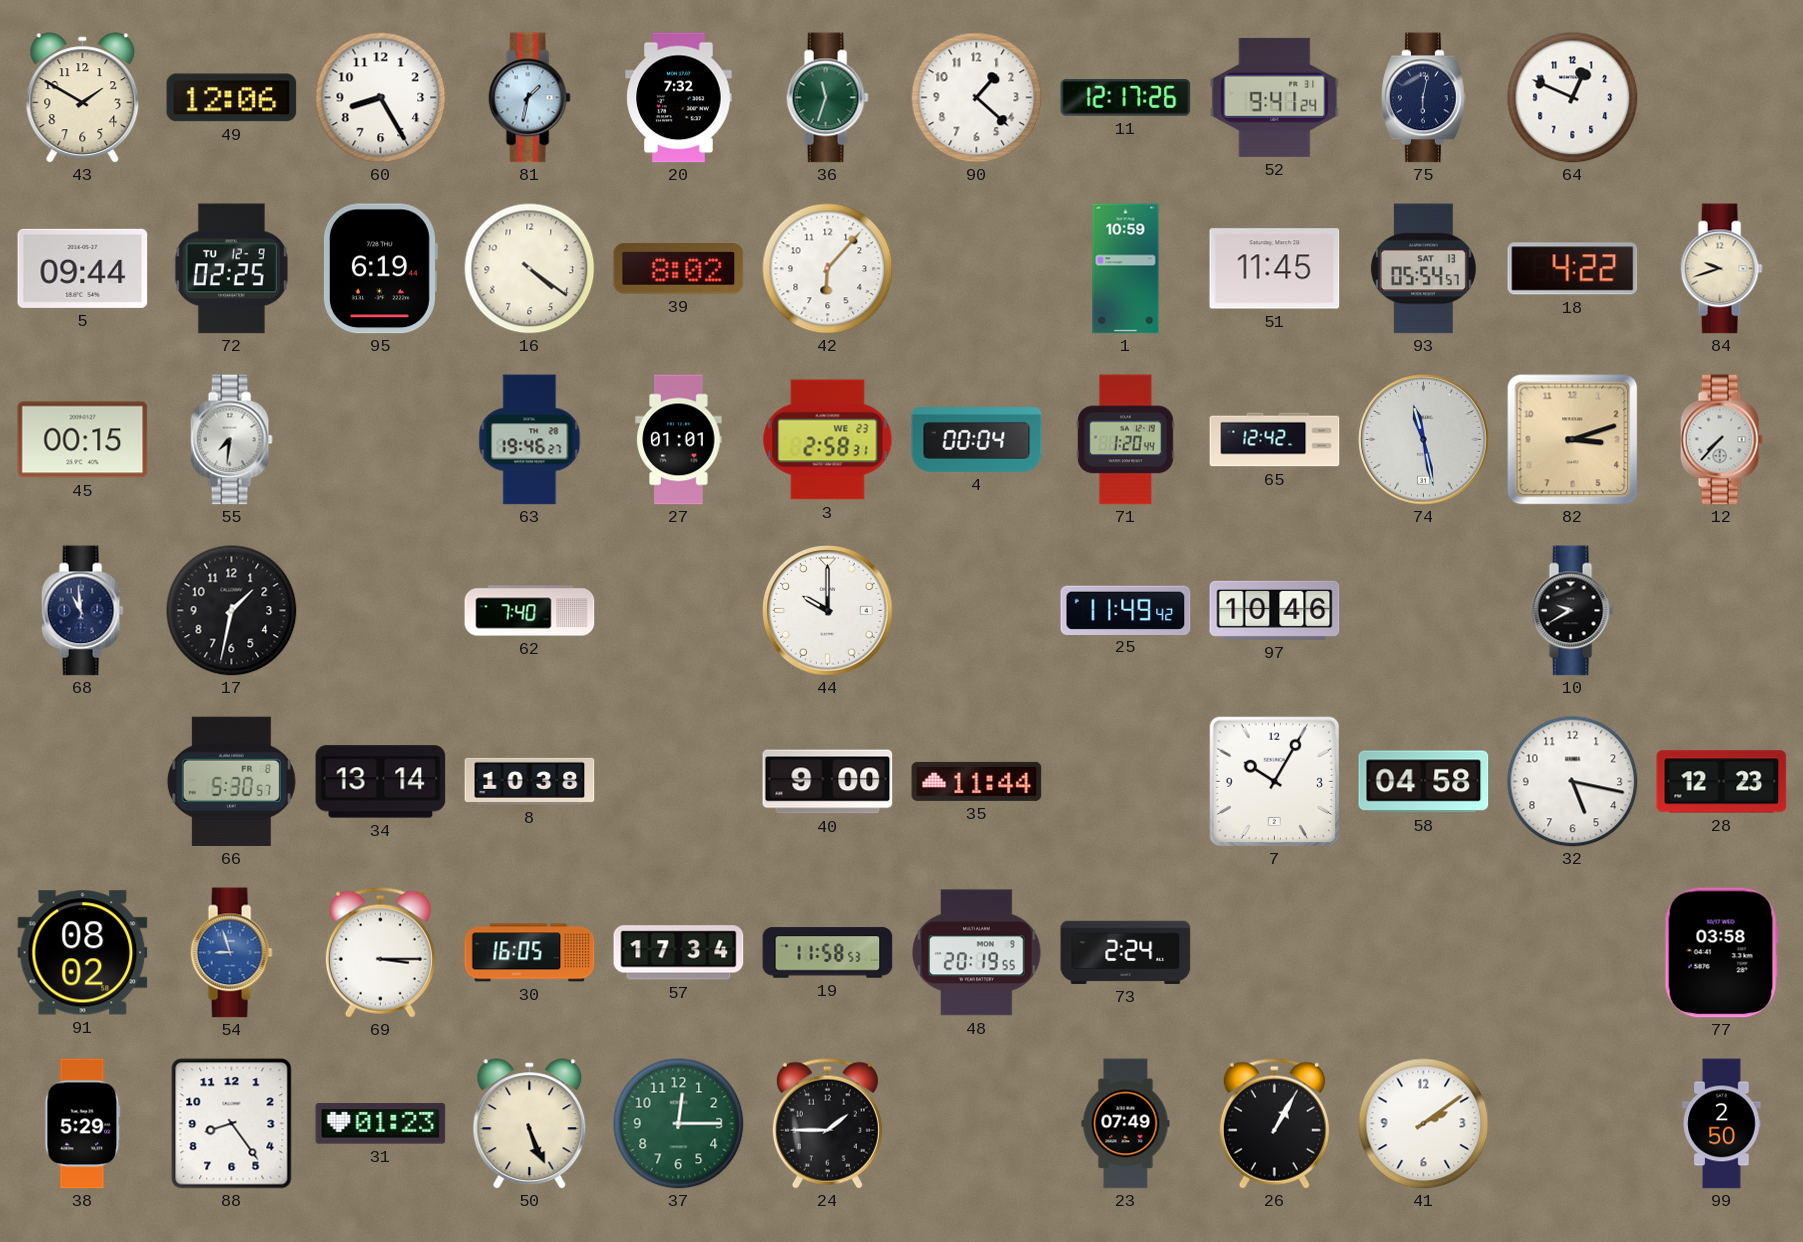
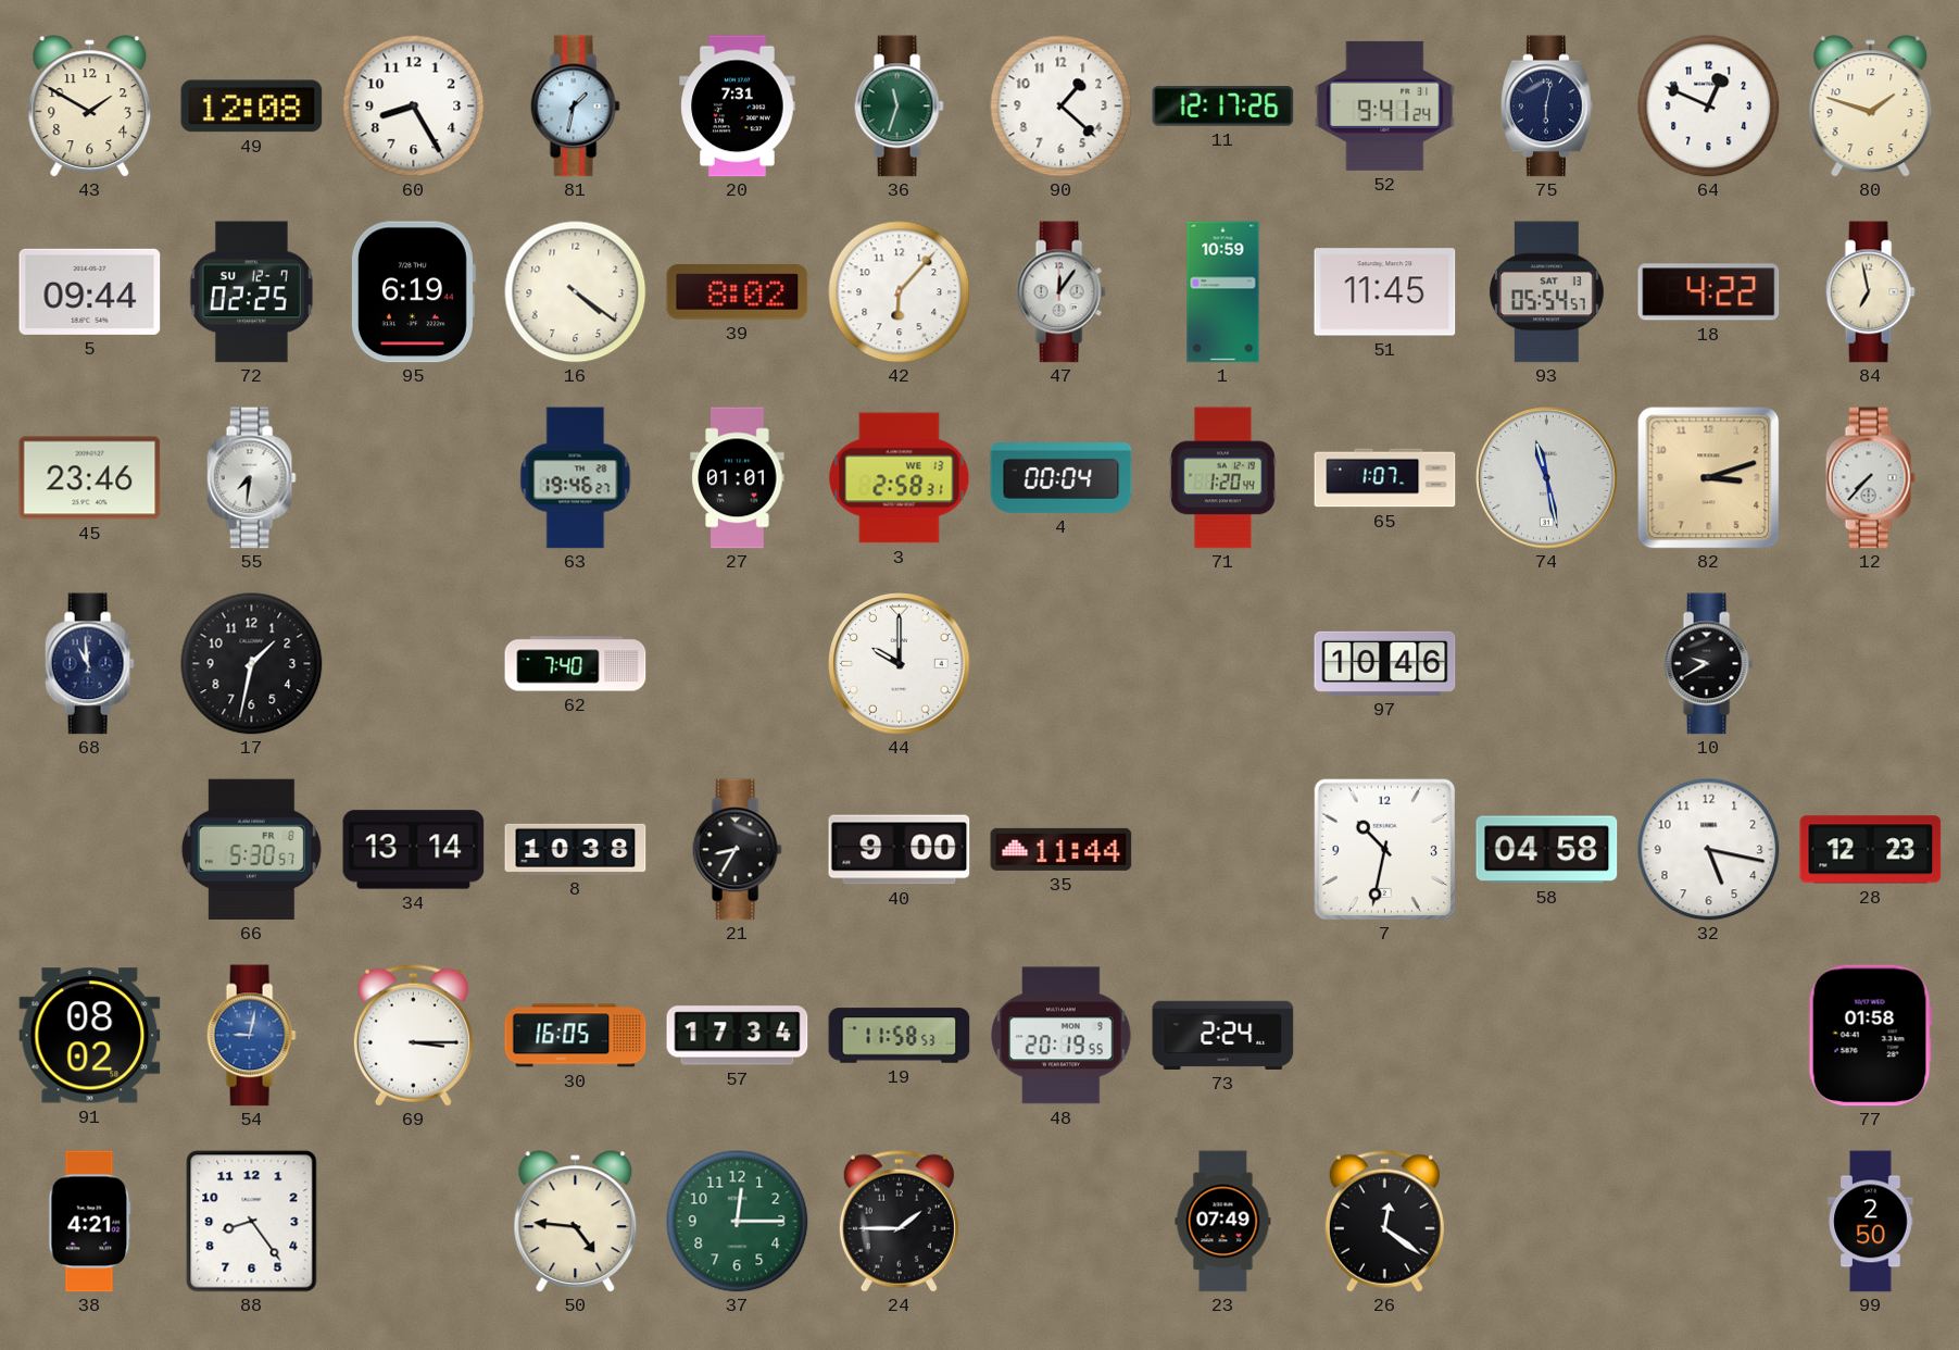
49: 12:06 -> 12:08
20: 7:32 -> 7:31
80: none -> 1:48
72 date: TU 12-9 -> SU 12-7
47: none -> 12:06
84: 9:42 -> 6:58
45: 00:15 -> 23:46
3 date: WE 23 -> WE 13
65: 12:42 -> 1:07
25: 11:49 -> none
21: none -> 8:35
7: 10:05 -> 10:32
54: 8:57 -> 9:02
77: 03:58 -> 01:58
38: 5:29 -> 4:21
31: 01:23 -> none
50: 5:26 -> 4:46
26: 1:05 -> 12:21
41: 2:09 -> none
